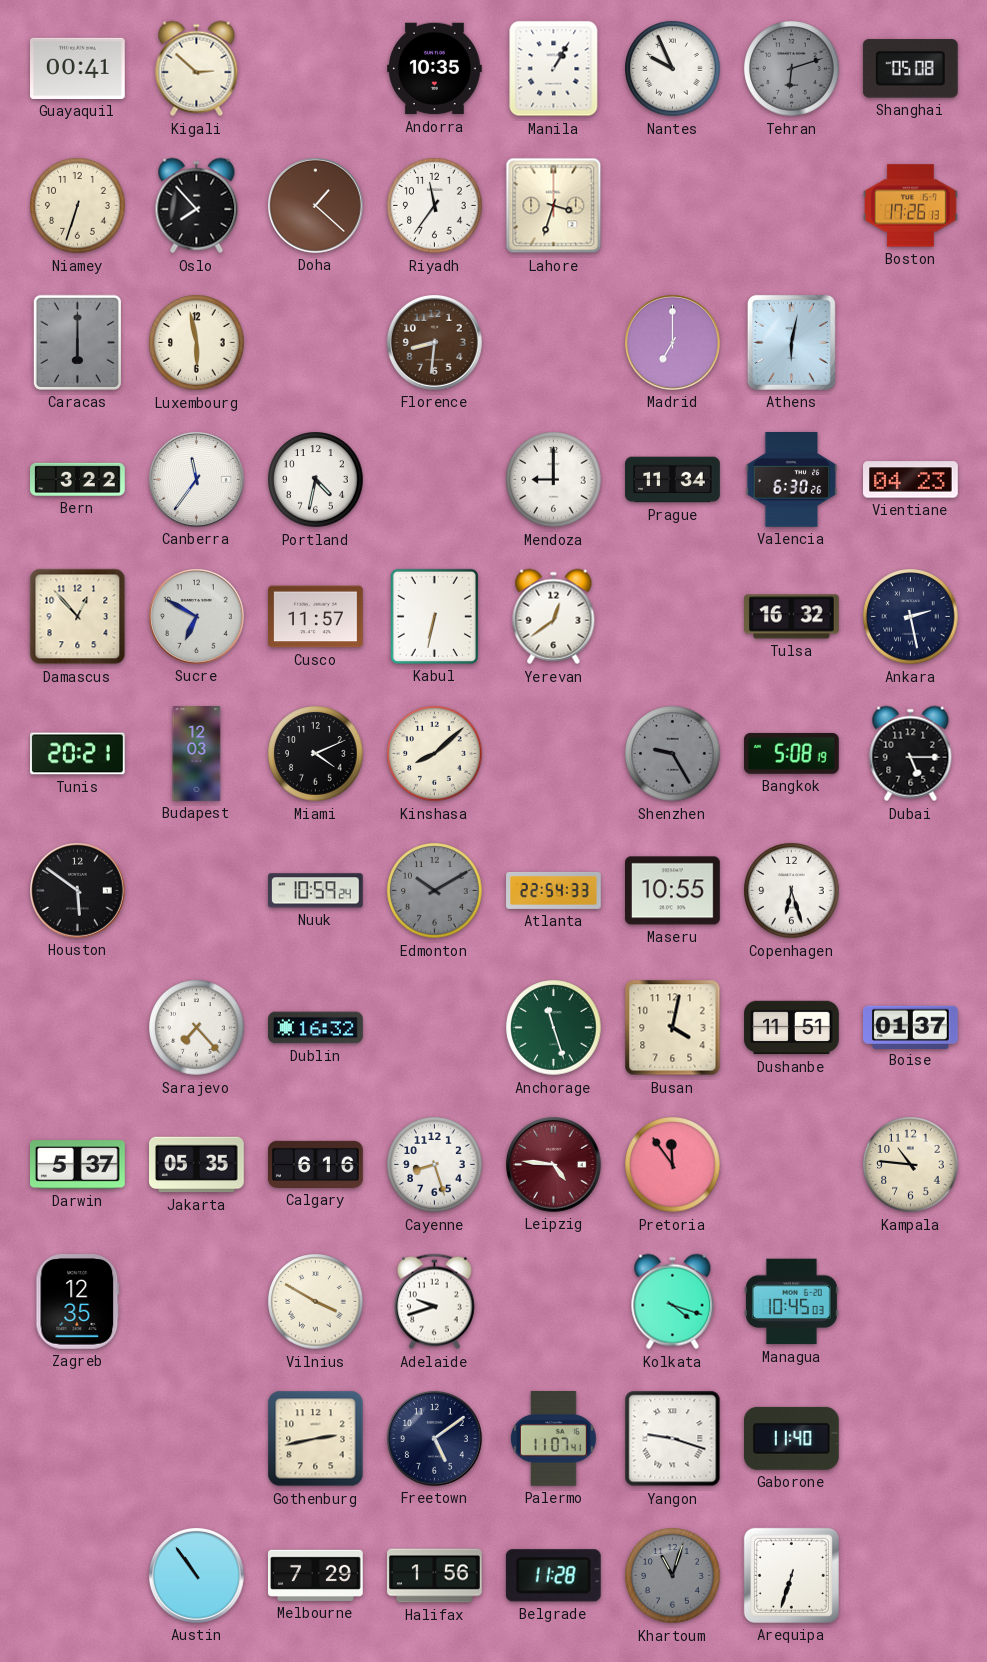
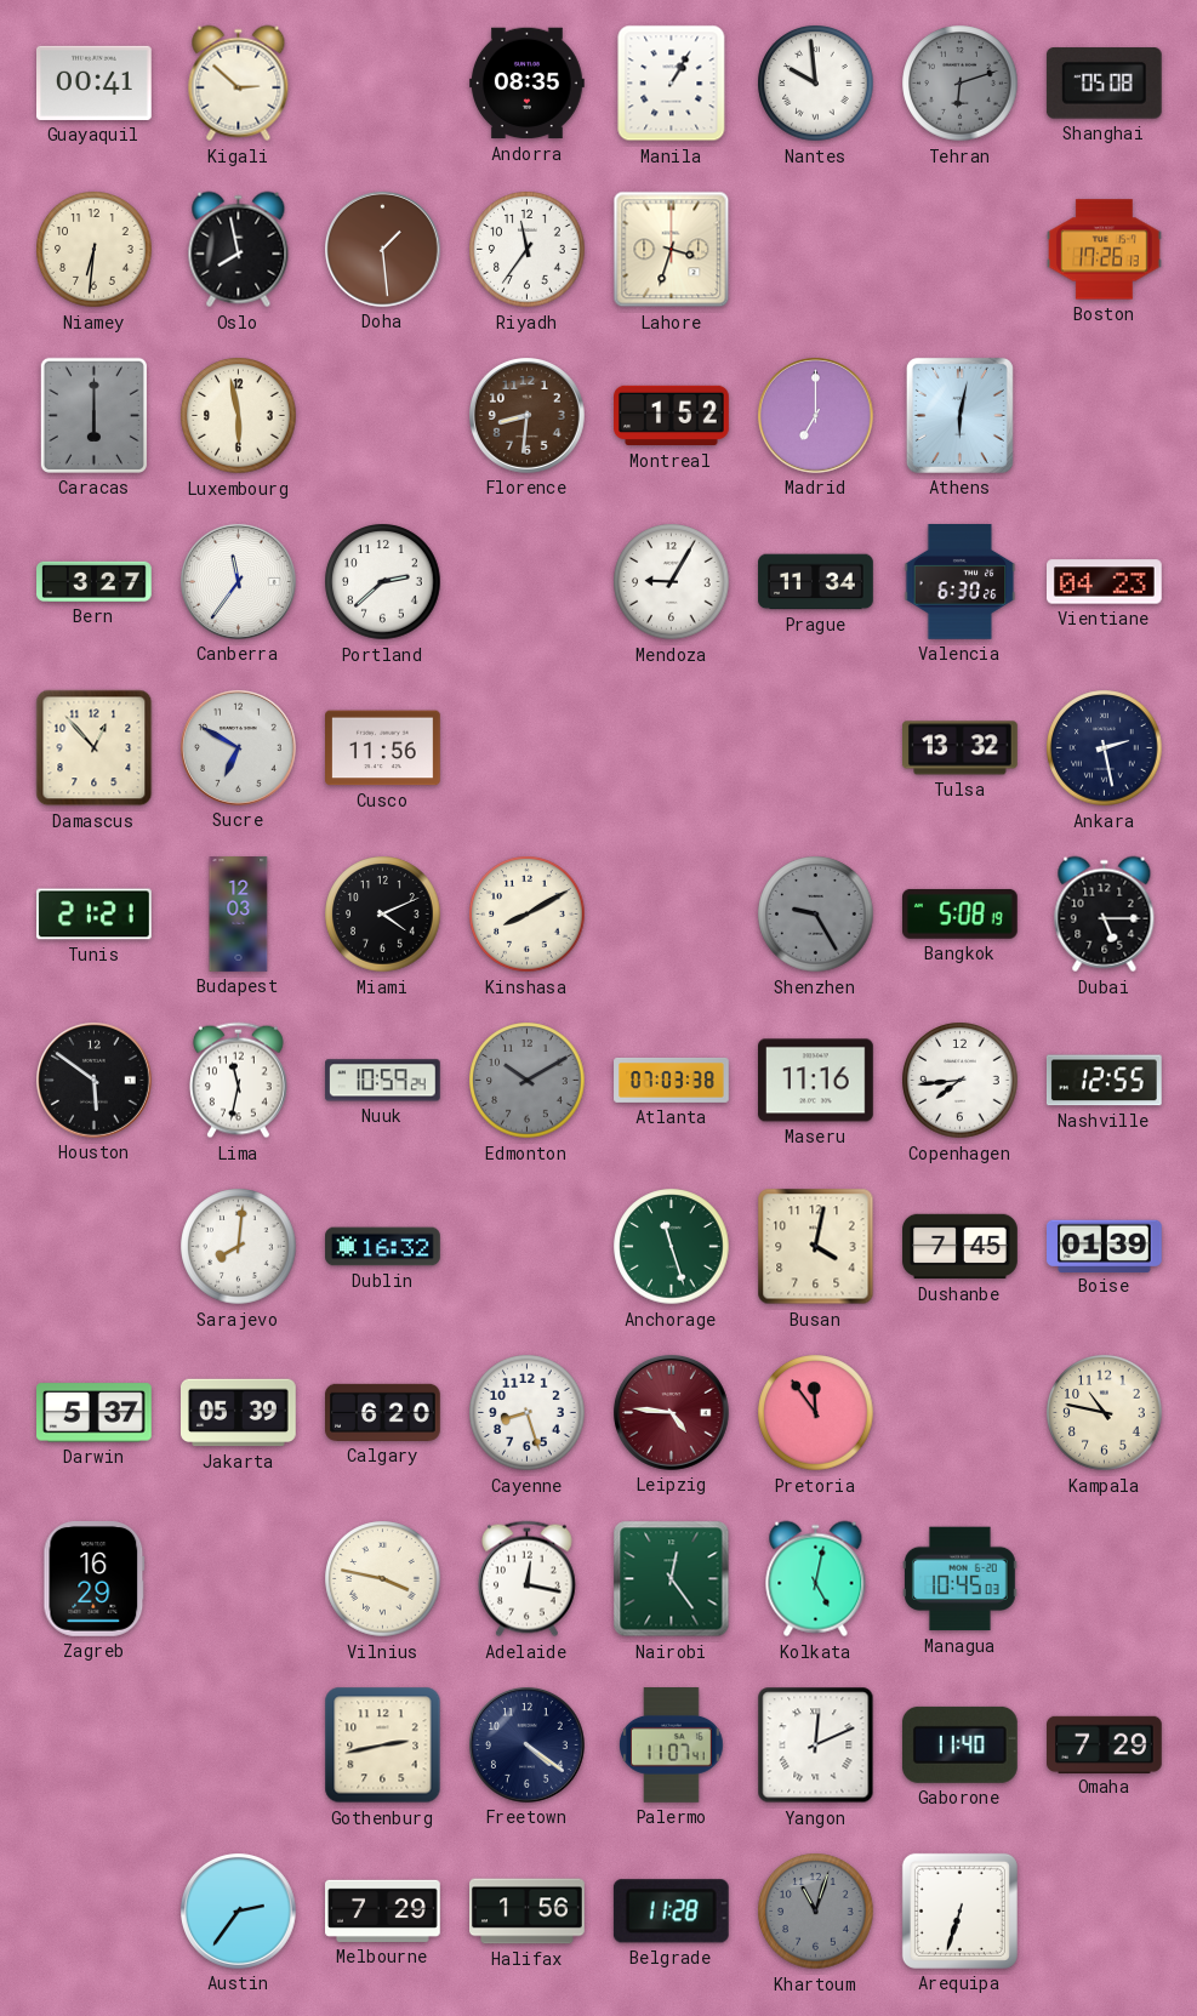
Andorra: 10:35 -> 08:35
Nantes: 9:56 -> 9:59
Niamey: 6:33 -> 6:31
Oslo: 7:53 -> 7:58
Doha: 1:22 -> 1:29
Montreal: none -> 1:52
Bern: 3:22 -> 3:27
Portland: 4:32 -> 2:38
Mendoza: 9:00 -> 9:05
Cusco: 11:57 -> 11:56
Kabul: 6:32 -> none
Yerevan: 12:39 -> none
Tulsa: 16:32 -> 13:32
Tunis: 20:21 -> 21:21
Kinshasa: 8:08 -> 8:10
Lima: none -> 11:32
Atlanta: 22:54 -> 07:03
Maseru: 10:55 -> 11:16
Copenhagen: 6:27 -> 7:44
Nashville: none -> 12:55
Sarajevo: 7:23 -> 8:01
Dushanbe: 11:51 -> 7:45
Boise: 01:37 -> 01:39
Jakarta: 05:35 -> 05:39
Calgary: 6:16 -> 6:20
Kampala: 10:46 -> 10:47
Zagreb: 12:35 -> 16:29
Vilnius: 3:50 -> 3:47
Adelaide: 9:42 -> 12:17
Nairobi: none -> 12:24
Kolkata: 4:18 -> 5:02
Freetown: 5:09 -> 4:21
Yangon: 9:18 -> 12:11
Omaha: none -> 7:29
Austin: 10:54 -> 2:36
